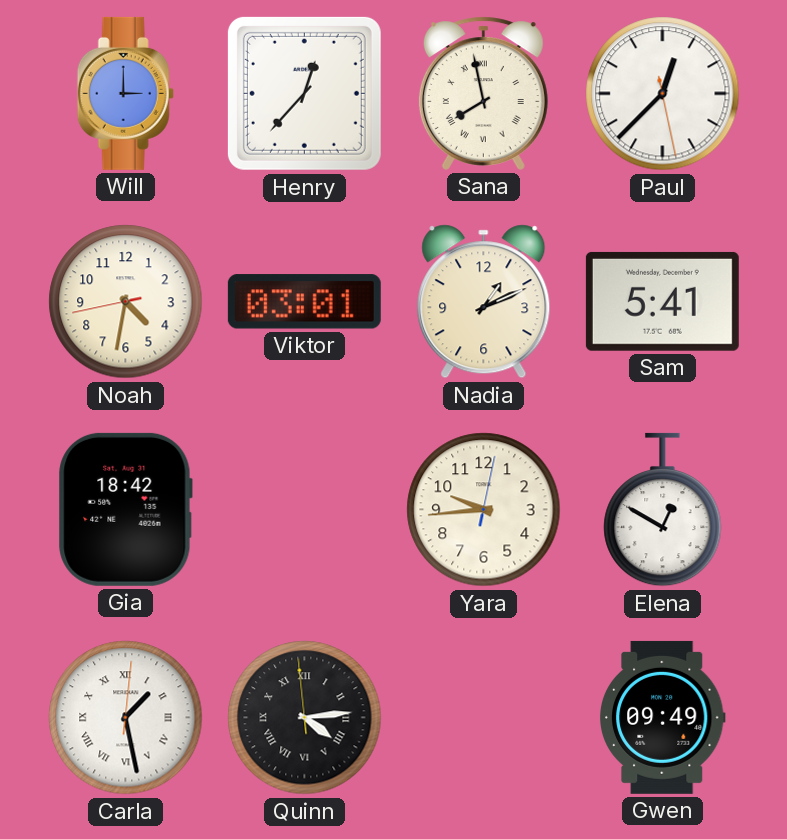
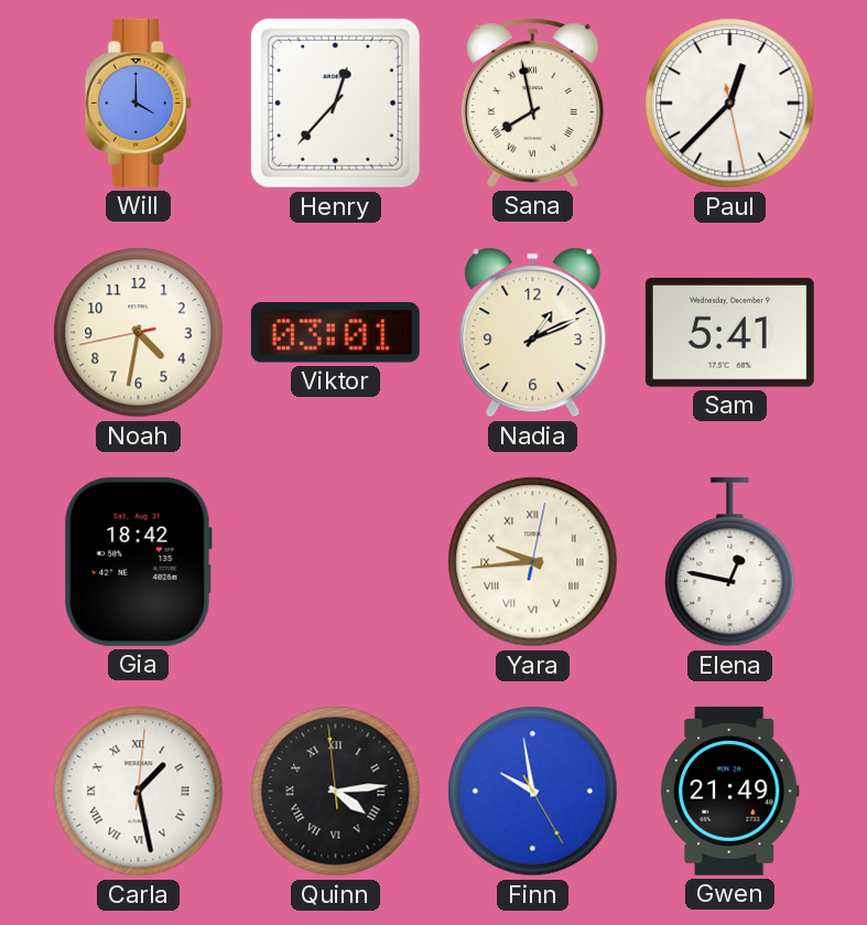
Will: 3:00 -> 4:00
Yara numerals: Arabic -> Roman
Elena: 12:50 -> 12:47
Finn: none -> 9:58
Gwen: 09:49 -> 21:49
